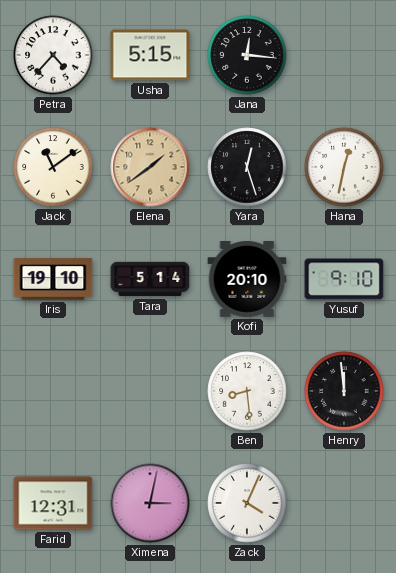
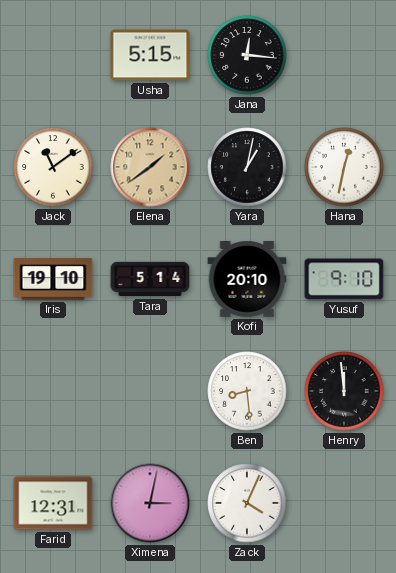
Petra: 4:37 -> none
Yara: 12:27 -> 1:02
